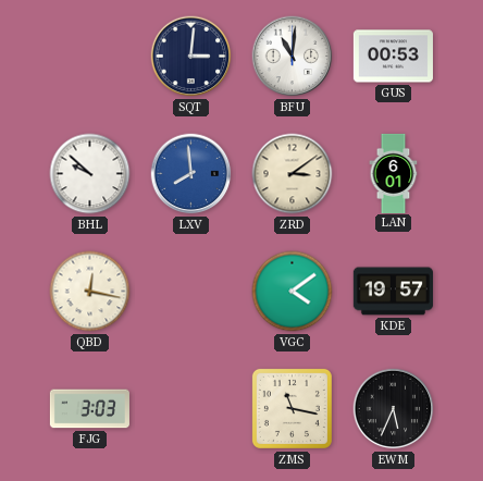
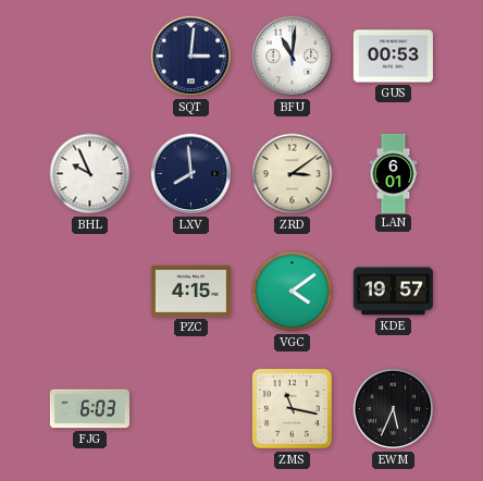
BHL: 9:52 -> 9:56
LXV dial: blue -> navy
QBD: 12:17 -> none
PZC: none -> 4:15
FJG: 3:03 -> 6:03
